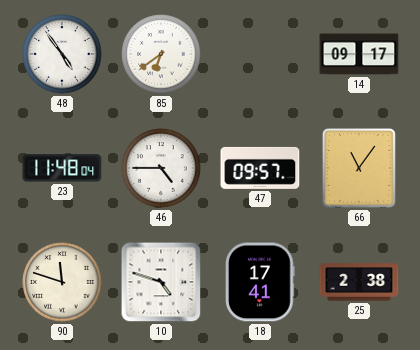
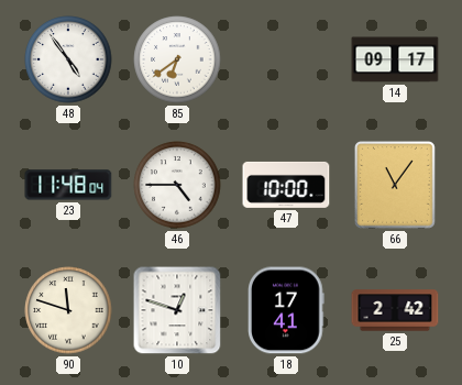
47: 09:57 -> 10:00
10: 4:48 -> 12:48
25: 2:38 -> 2:42
